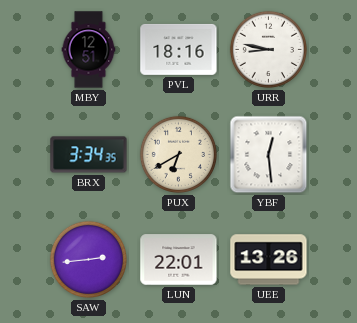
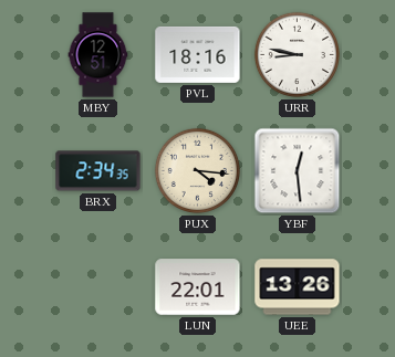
BRX: 3:34 -> 2:34
PUX: 6:40 -> 4:16
SAW: 2:44 -> none
